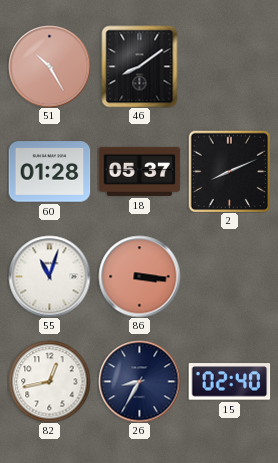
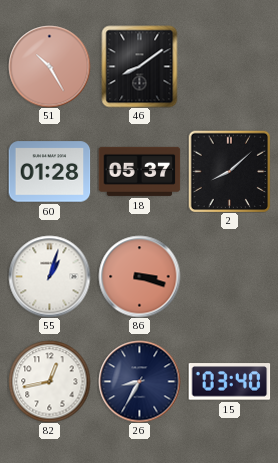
2: 8:11 -> 8:08
55: 11:03 -> 1:03
86: 3:16 -> 3:18
15: 02:40 -> 03:40
